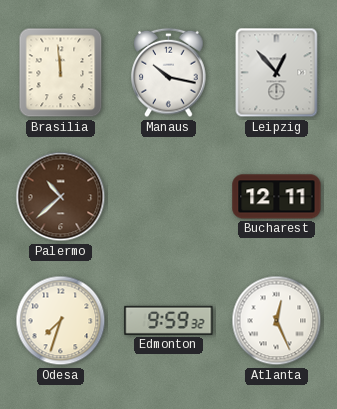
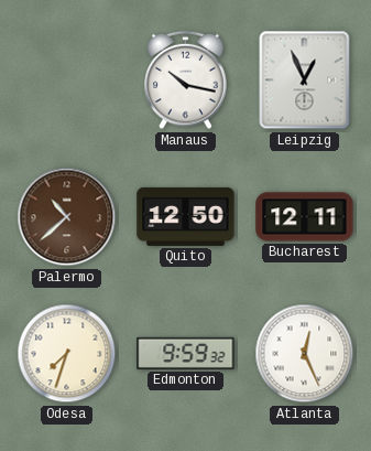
Brasilia: 11:59 -> none
Leipzig: 12:53 -> 12:56
Quito: none -> 12:50
